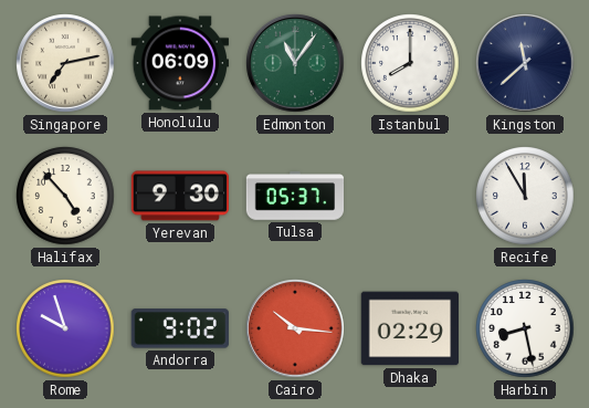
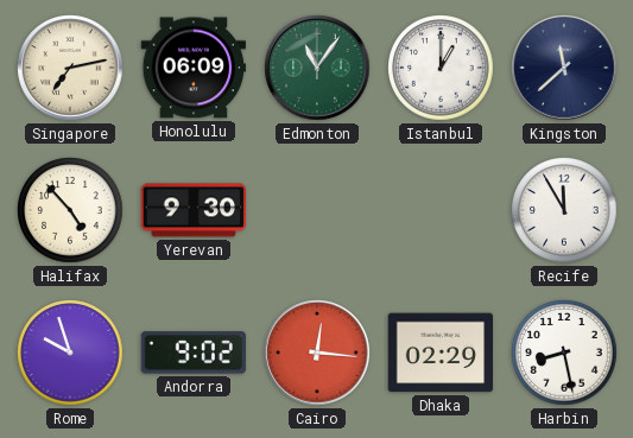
Istanbul: 8:00 -> 1:00
Tulsa: 05:37 -> none
Cairo: 10:16 -> 12:16
